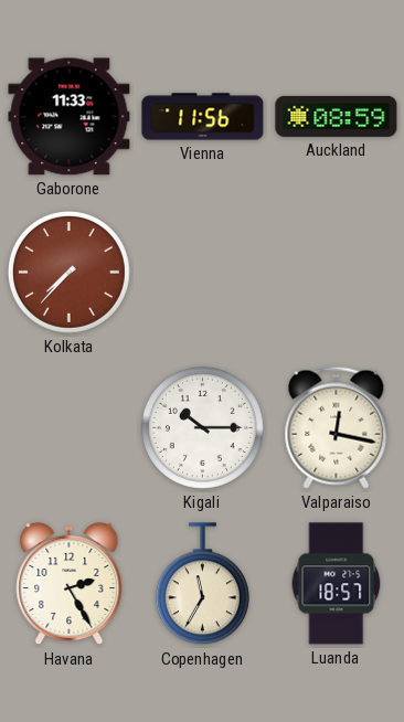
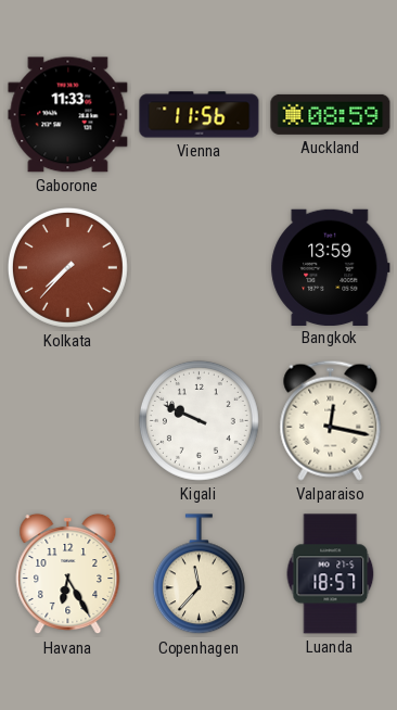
Bangkok: none -> 13:59
Kigali: 10:15 -> 9:49
Havana: 2:25 -> 6:25
Copenhagen: 11:35 -> 11:37
